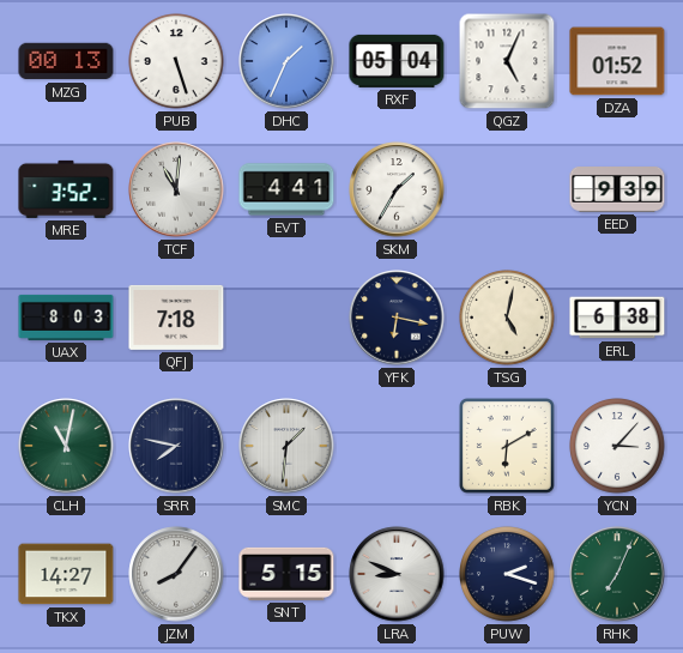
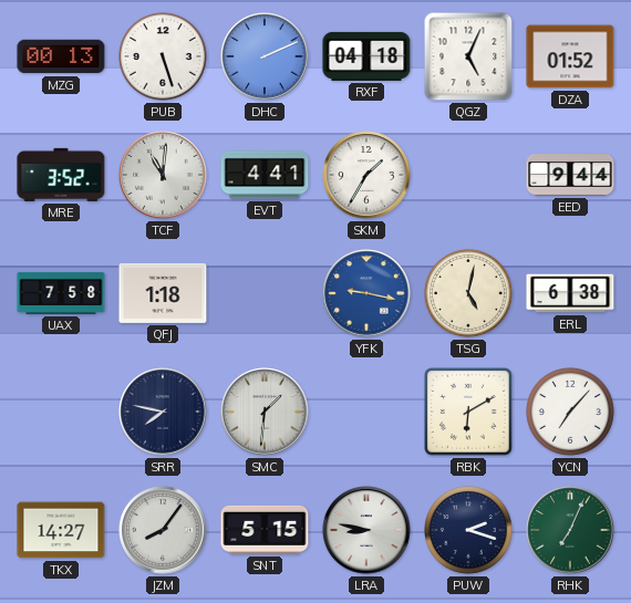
DHC: 1:34 -> 2:11
RXF: 05:04 -> 04:18
EED: 9:39 -> 9:44
UAX: 8:03 -> 7:58
QFJ: 7:18 -> 1:18
YFK: 6:17 -> 9:17
YFK dial: navy -> blue
CLH: 11:02 -> none
YCN: 3:07 -> 7:07
LRA: 8:49 -> 8:47
